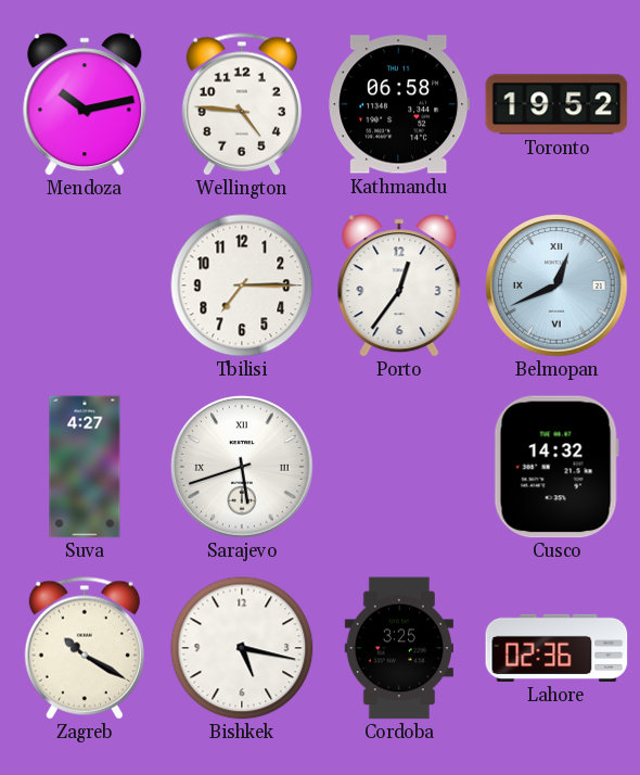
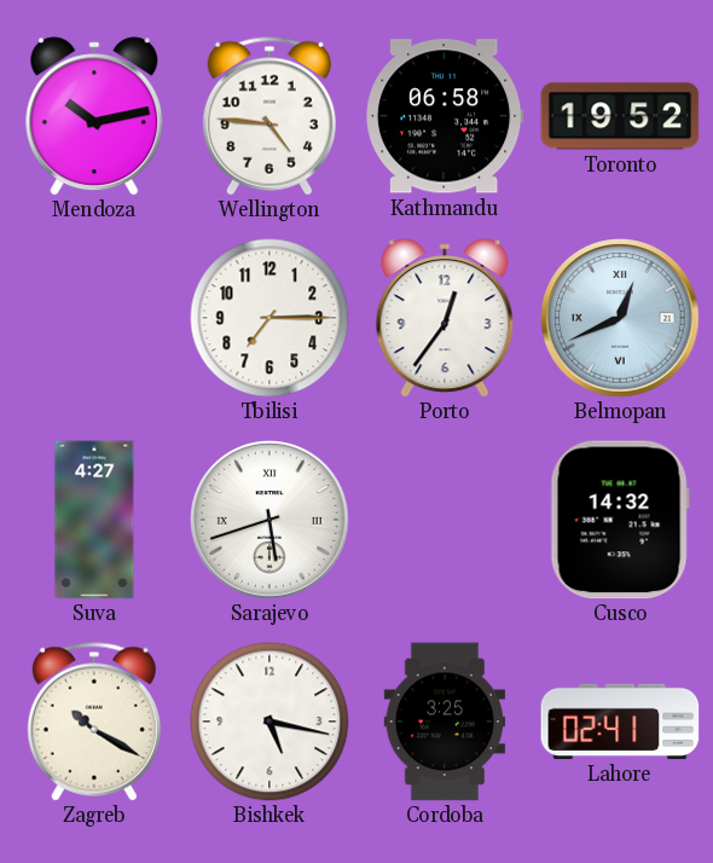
Lahore: 02:36 -> 02:41
